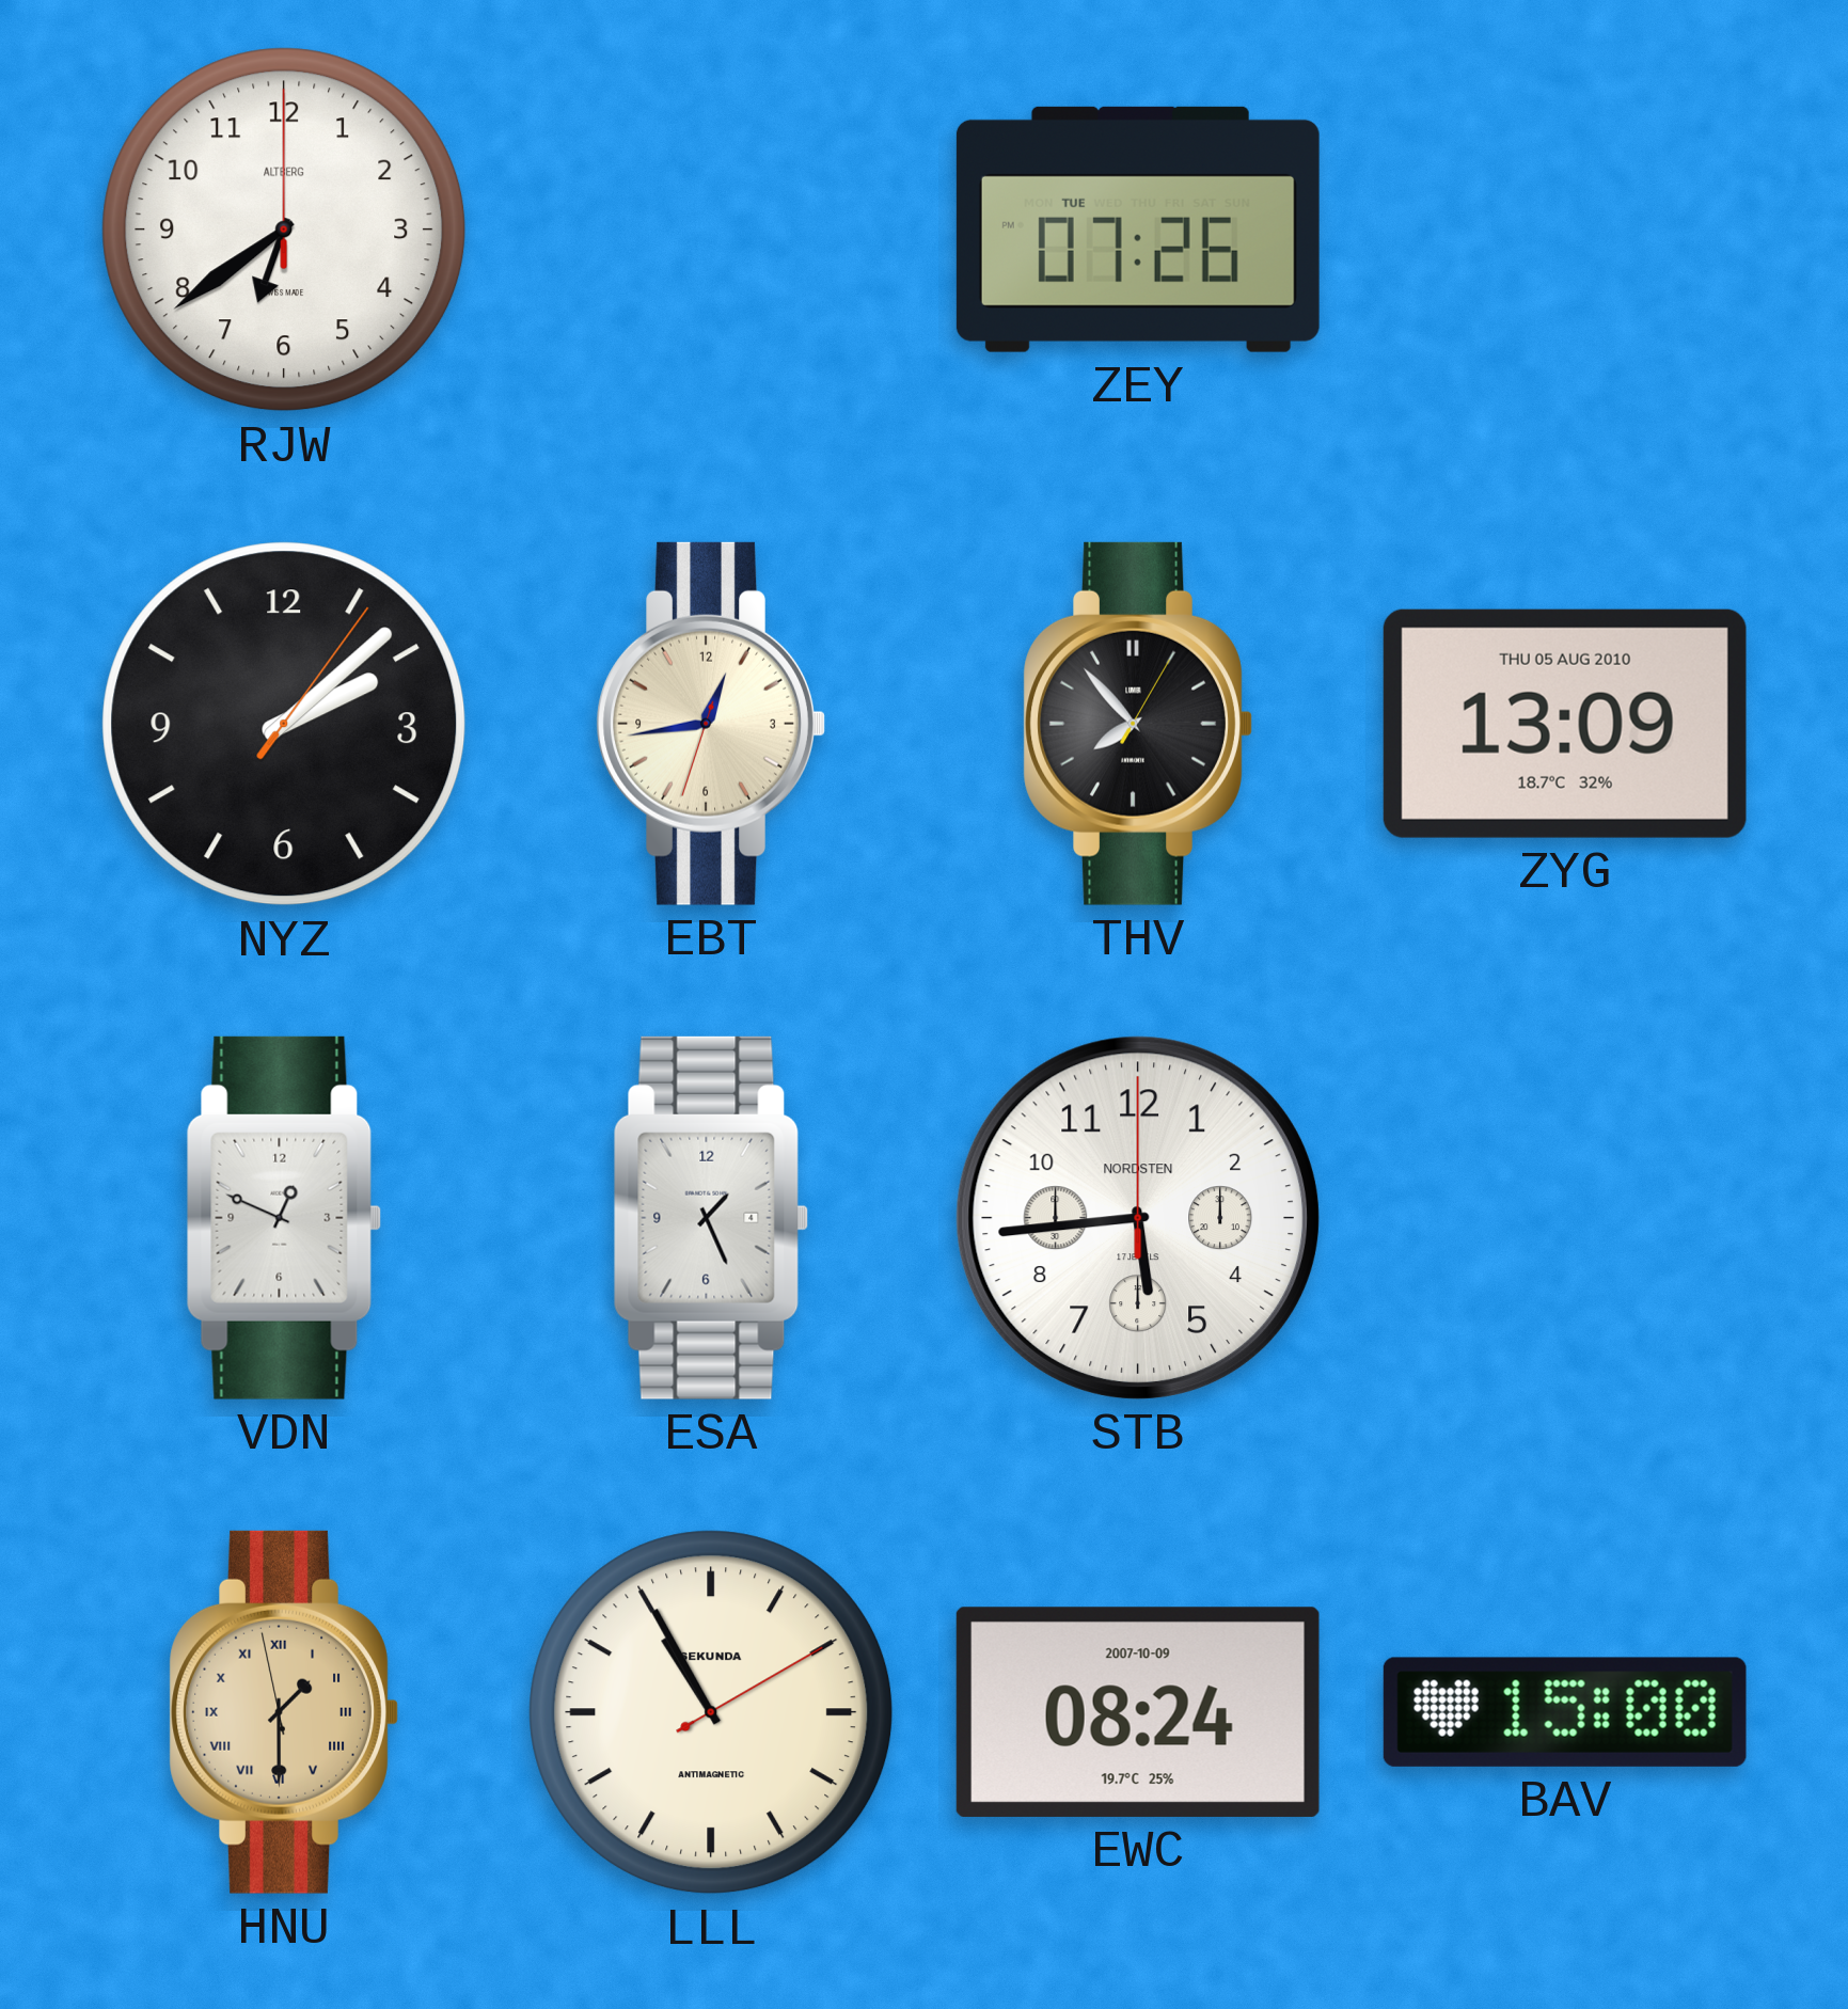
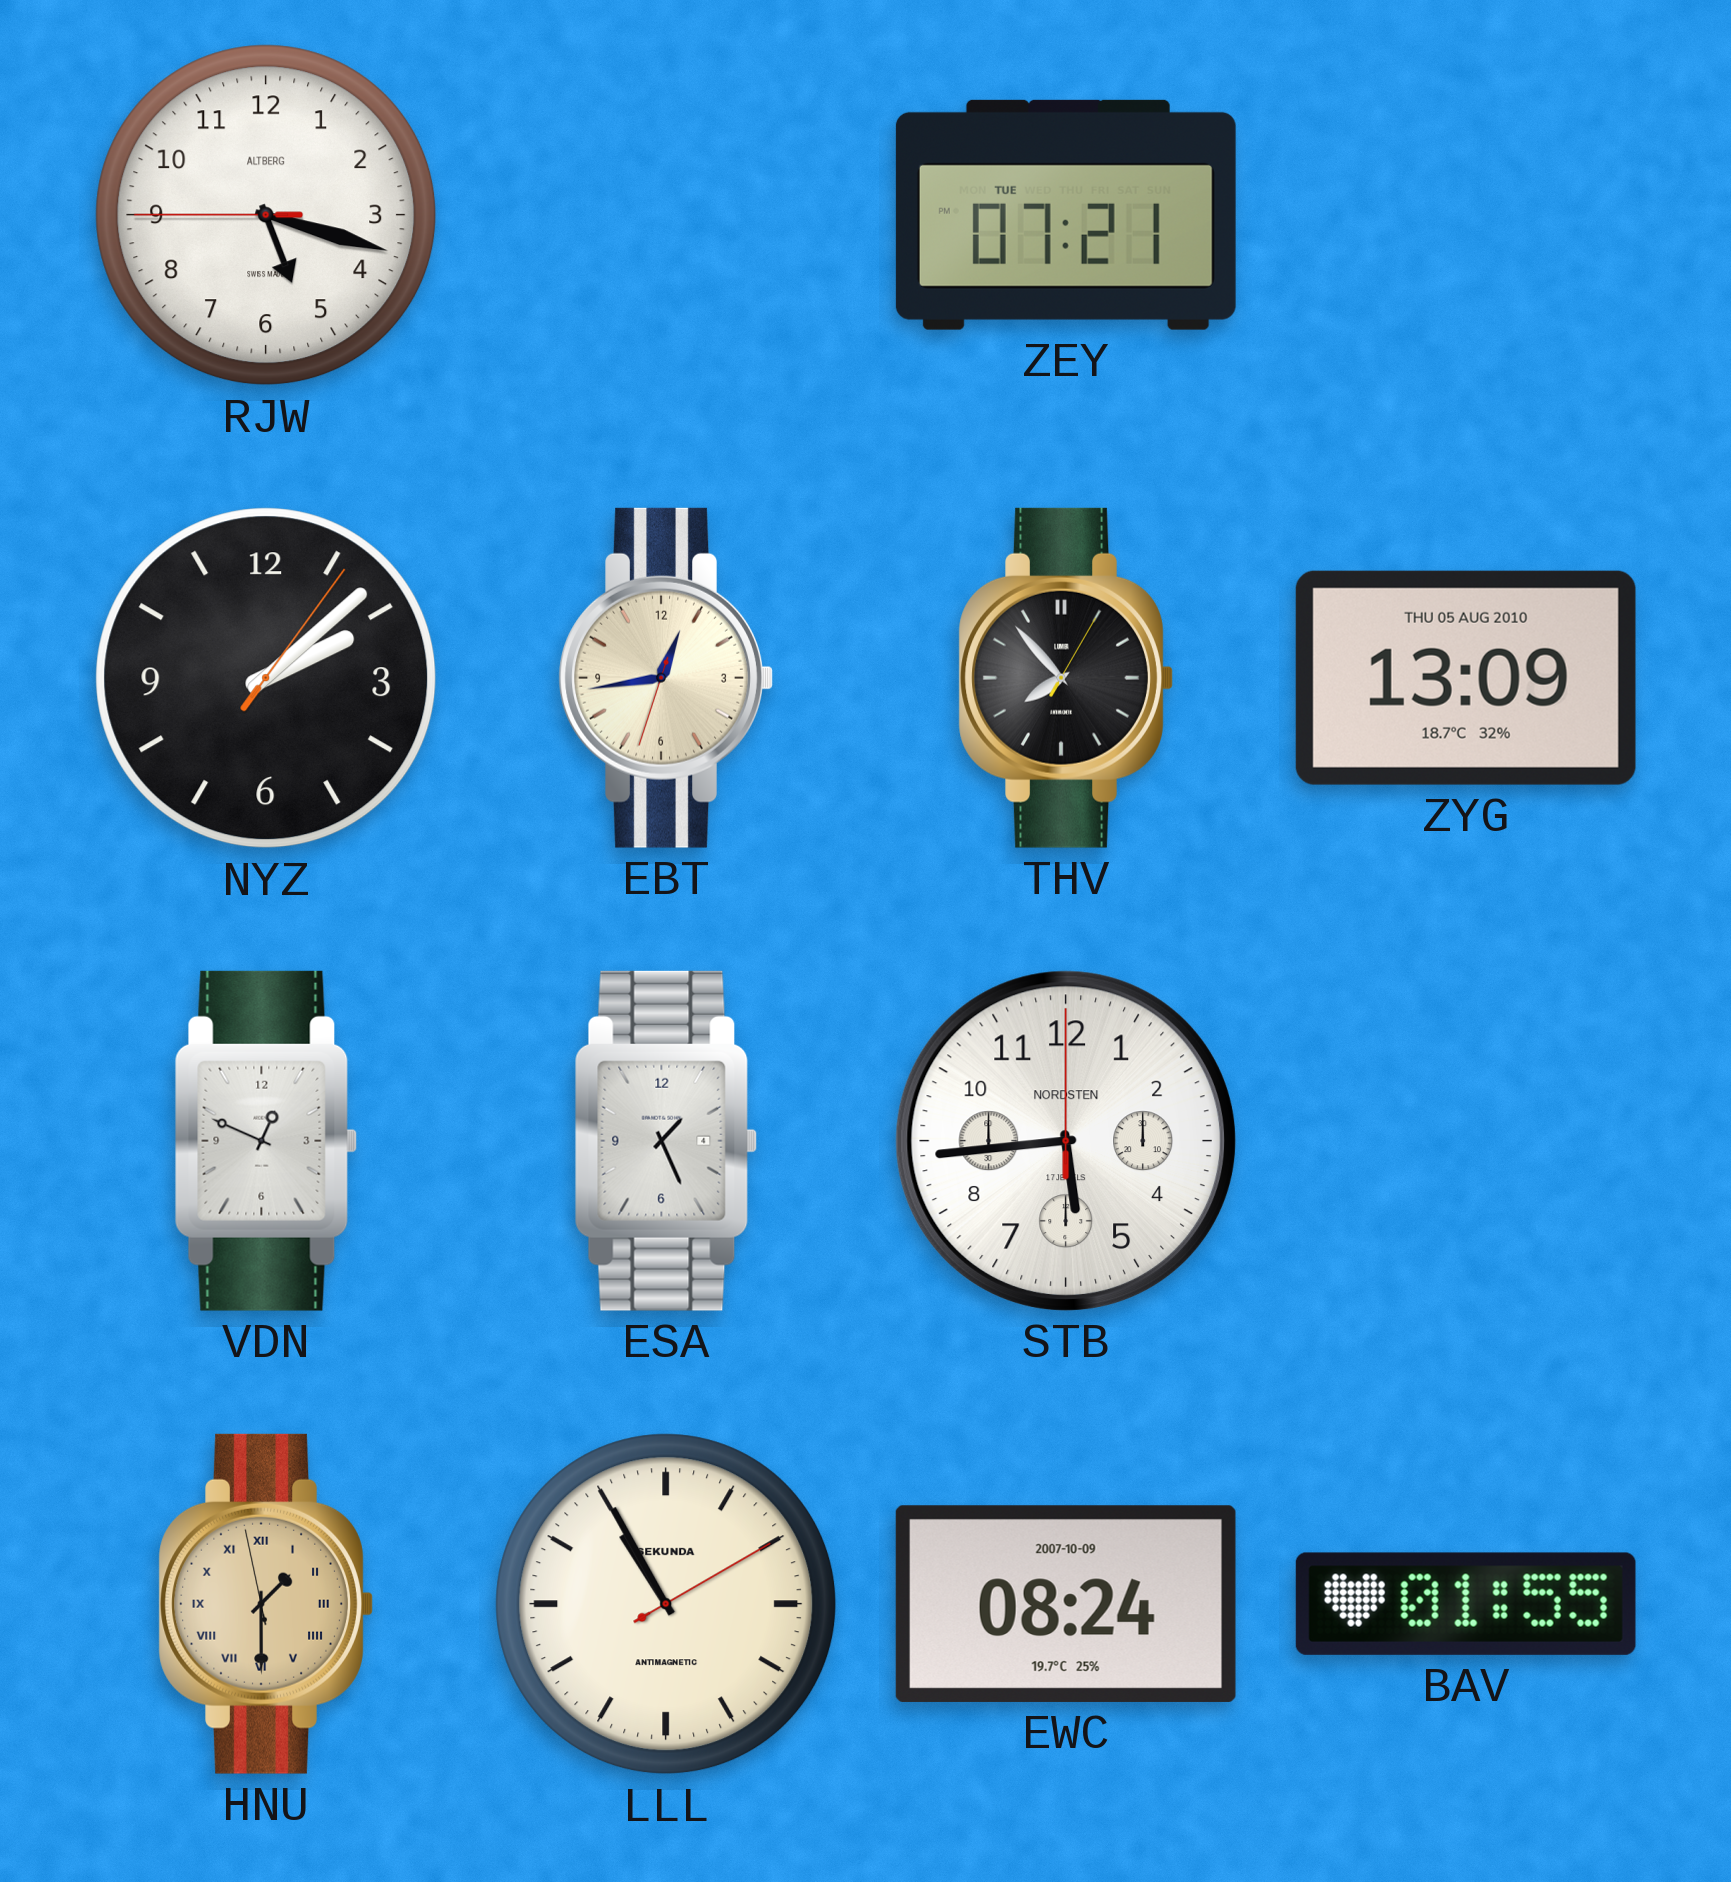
RJW: 6:39 -> 5:17
ZEY: 07:26 -> 07:21
BAV: 15:00 -> 01:55
